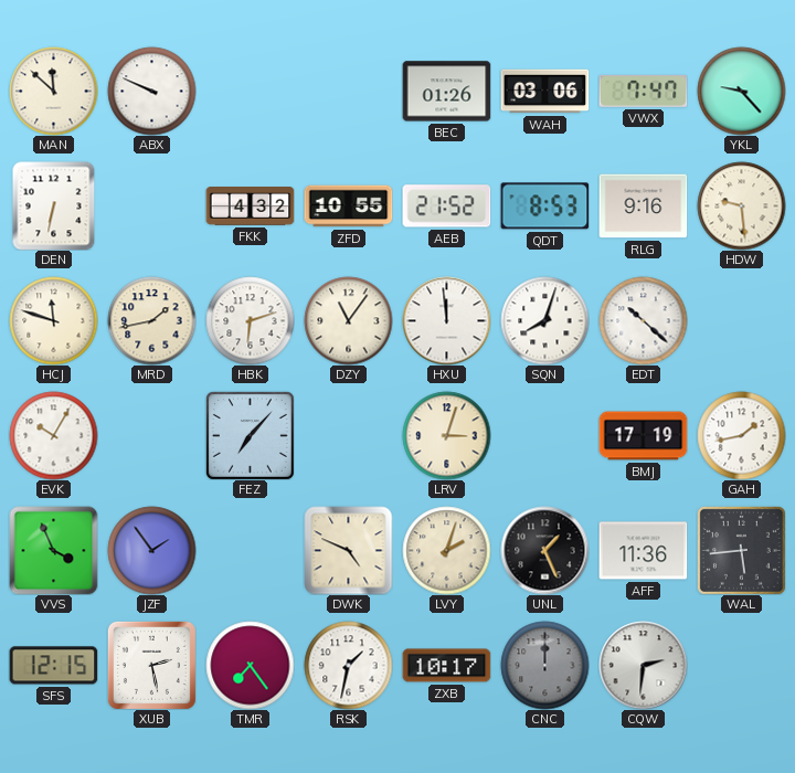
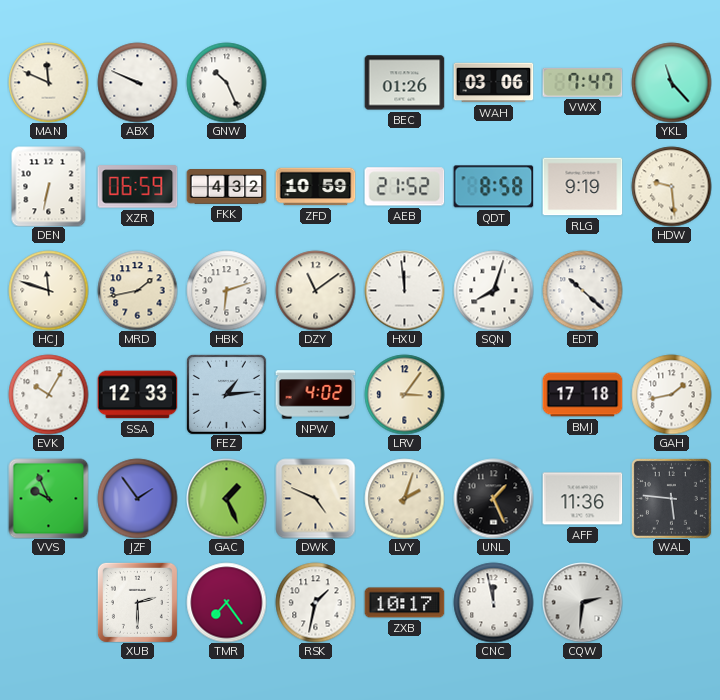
MAN: 11:52 -> 11:49
GNW: none -> 10:26
YKL: 9:23 -> 11:23
XZR: none -> 06:59
ZFD: 10:55 -> 10:59
QDT: 8:53 -> 8:58
RLG: 9:16 -> 9:19
DZY: 11:06 -> 11:09
SSA: none -> 12:33
FEZ: 7:07 -> 1:14
NPW: none -> 4:02
LRV: 3:03 -> 3:06
BMJ: 17:19 -> 17:18
VVS: 3:56 -> 9:56
GAC: none -> 1:26
WAL: 5:44 -> 5:46
SFS: 12:15 -> none
XUB: 2:28 -> 2:30
CNC: 12:00 -> 11:58
CNC dial: grey -> white
